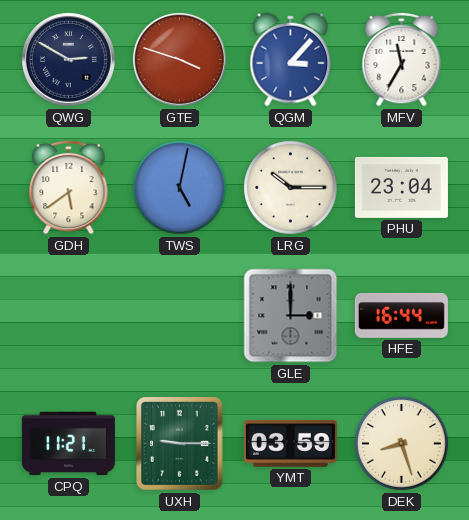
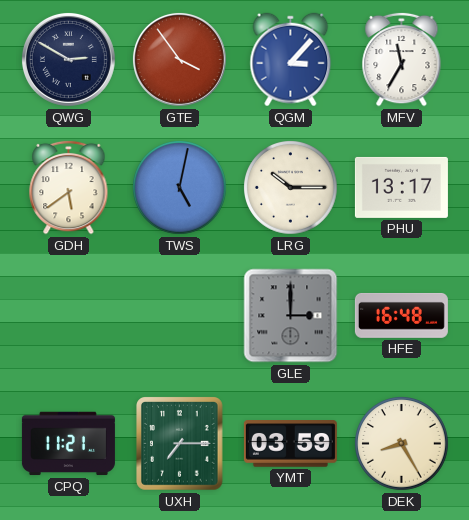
GTE: 3:48 -> 3:54
PHU: 23:04 -> 13:17
HFE: 16:44 -> 16:48
UXH: 9:15 -> 7:15
DEK: 8:27 -> 8:25
